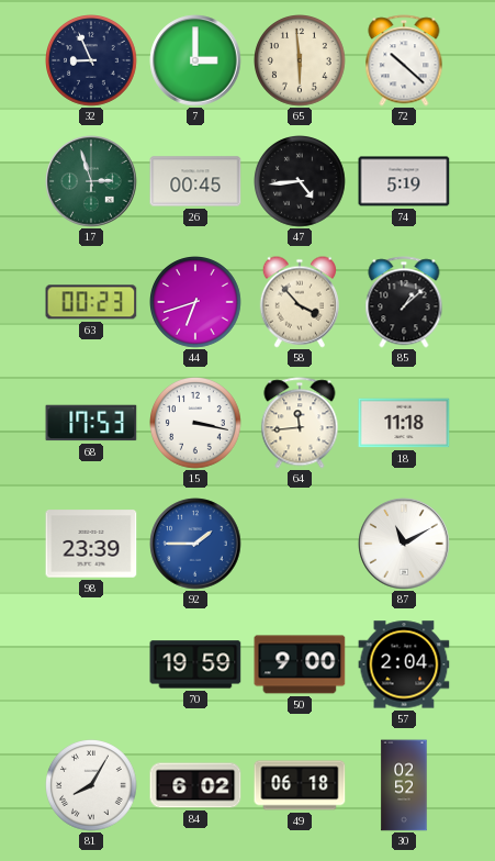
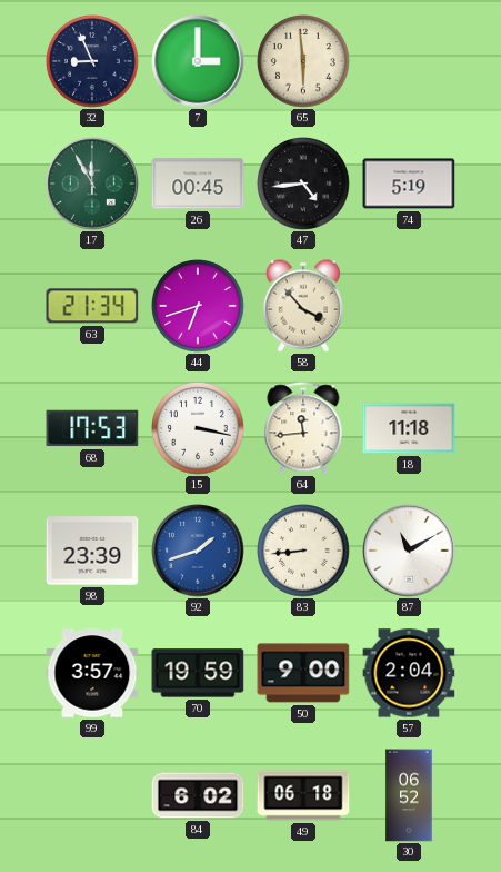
72: 10:22 -> none
17: 2:57 -> 11:55
63: 00:23 -> 21:34
85: 1:08 -> none
92: 1:45 -> 1:42
83: none -> 8:44
99: none -> 3:57
81: 8:05 -> none
30: 02:52 -> 06:52
